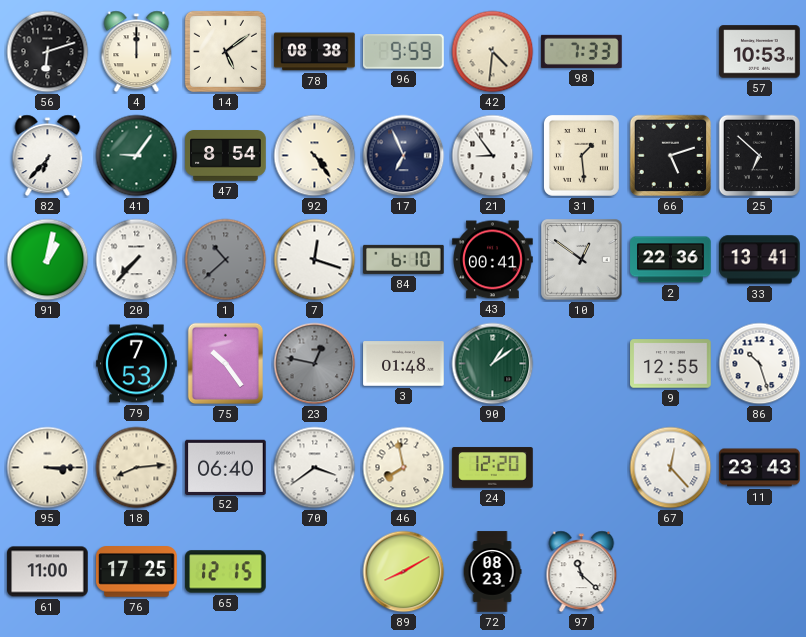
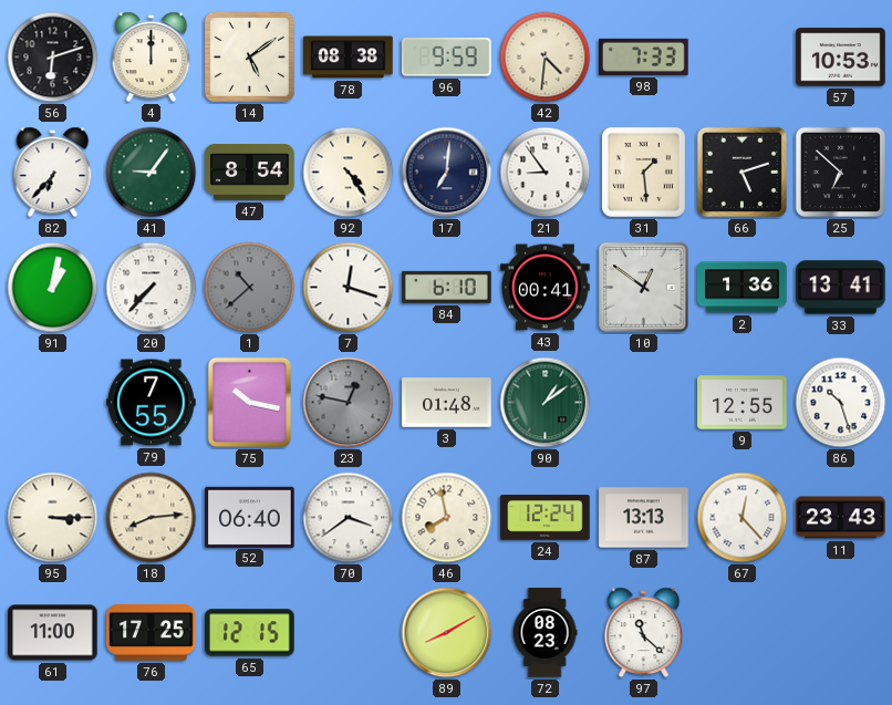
17: 6:56 -> 7:01
2: 22:36 -> 1:36
79: 7:53 -> 7:55
75: 10:24 -> 10:17
24: 12:20 -> 12:24
87: none -> 13:13
